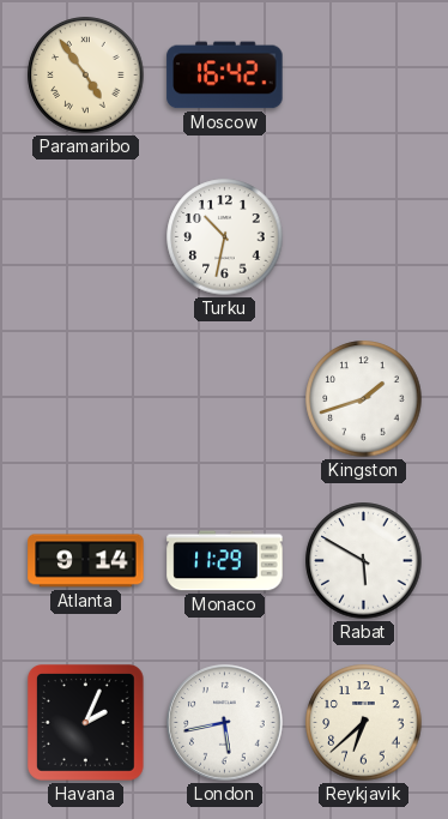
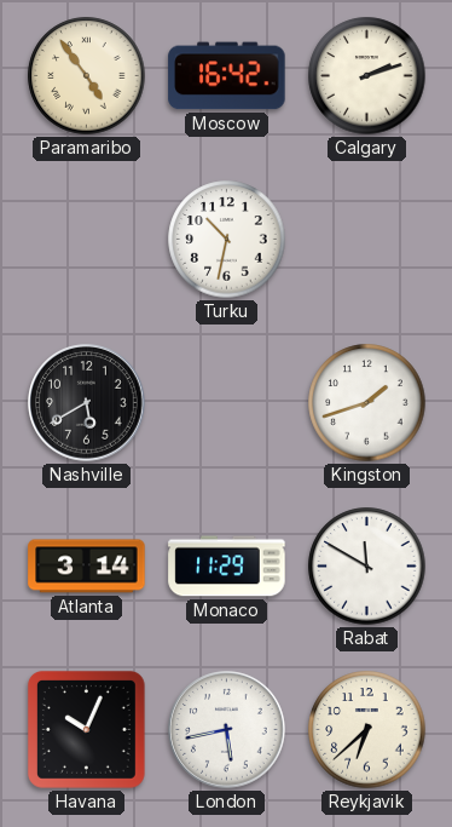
Calgary: none -> 2:12
Nashville: none -> 5:40
Atlanta: 9:14 -> 3:14
Rabat: 5:50 -> 11:50
Havana: 2:04 -> 10:04
